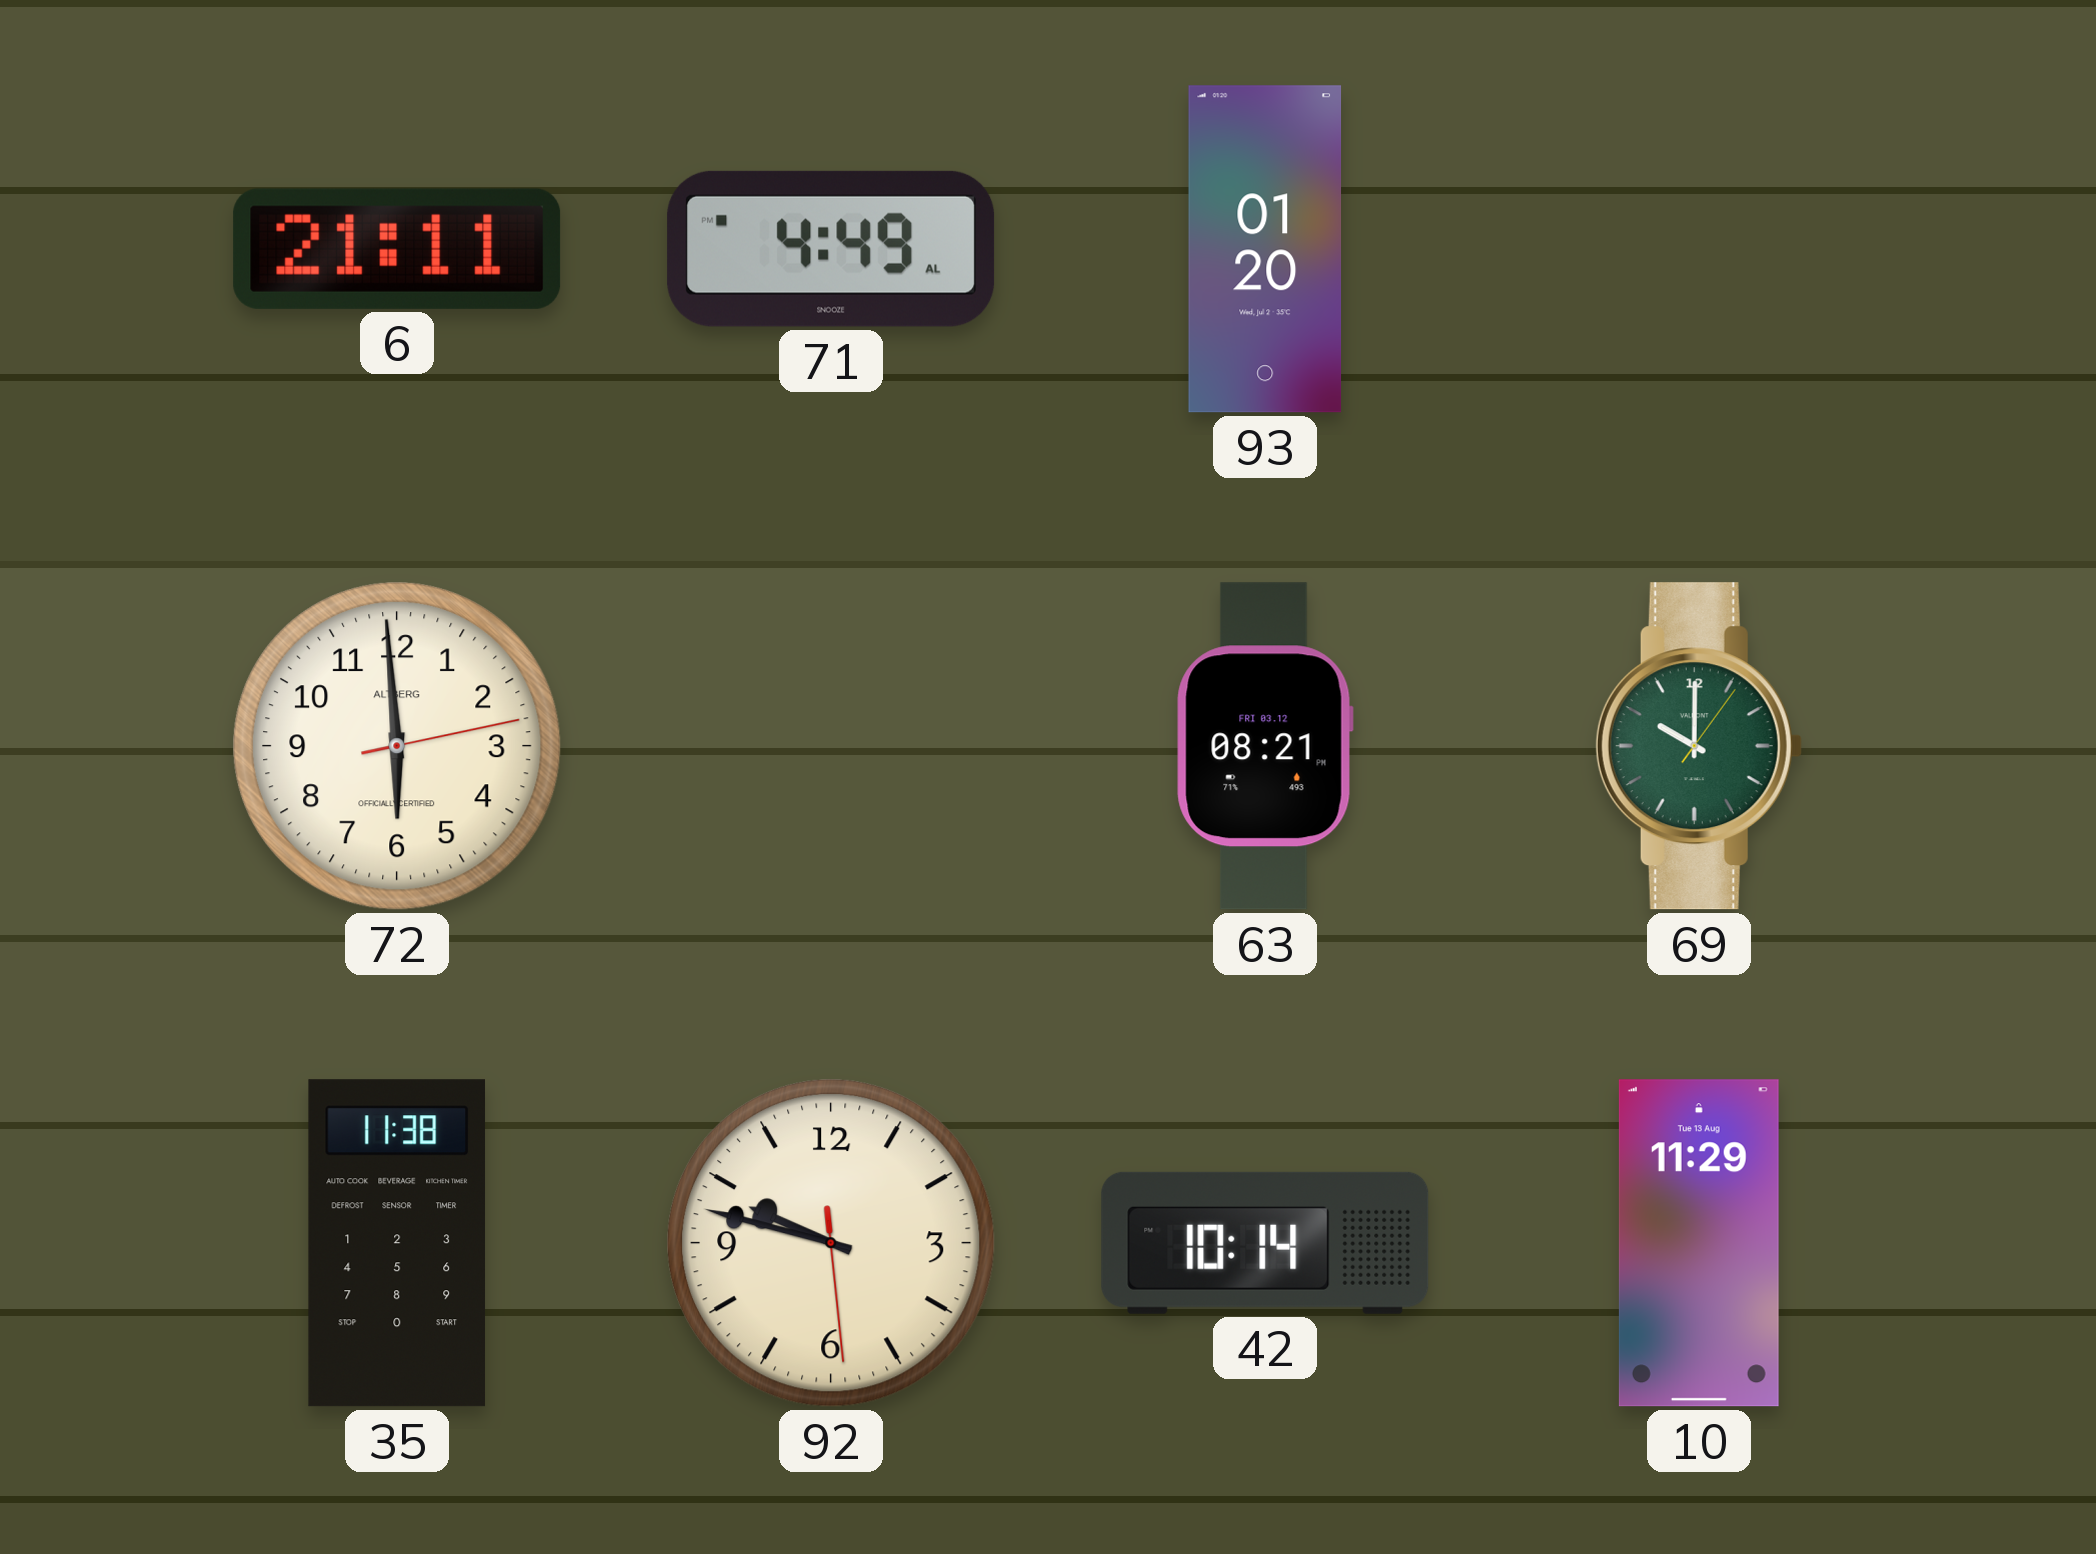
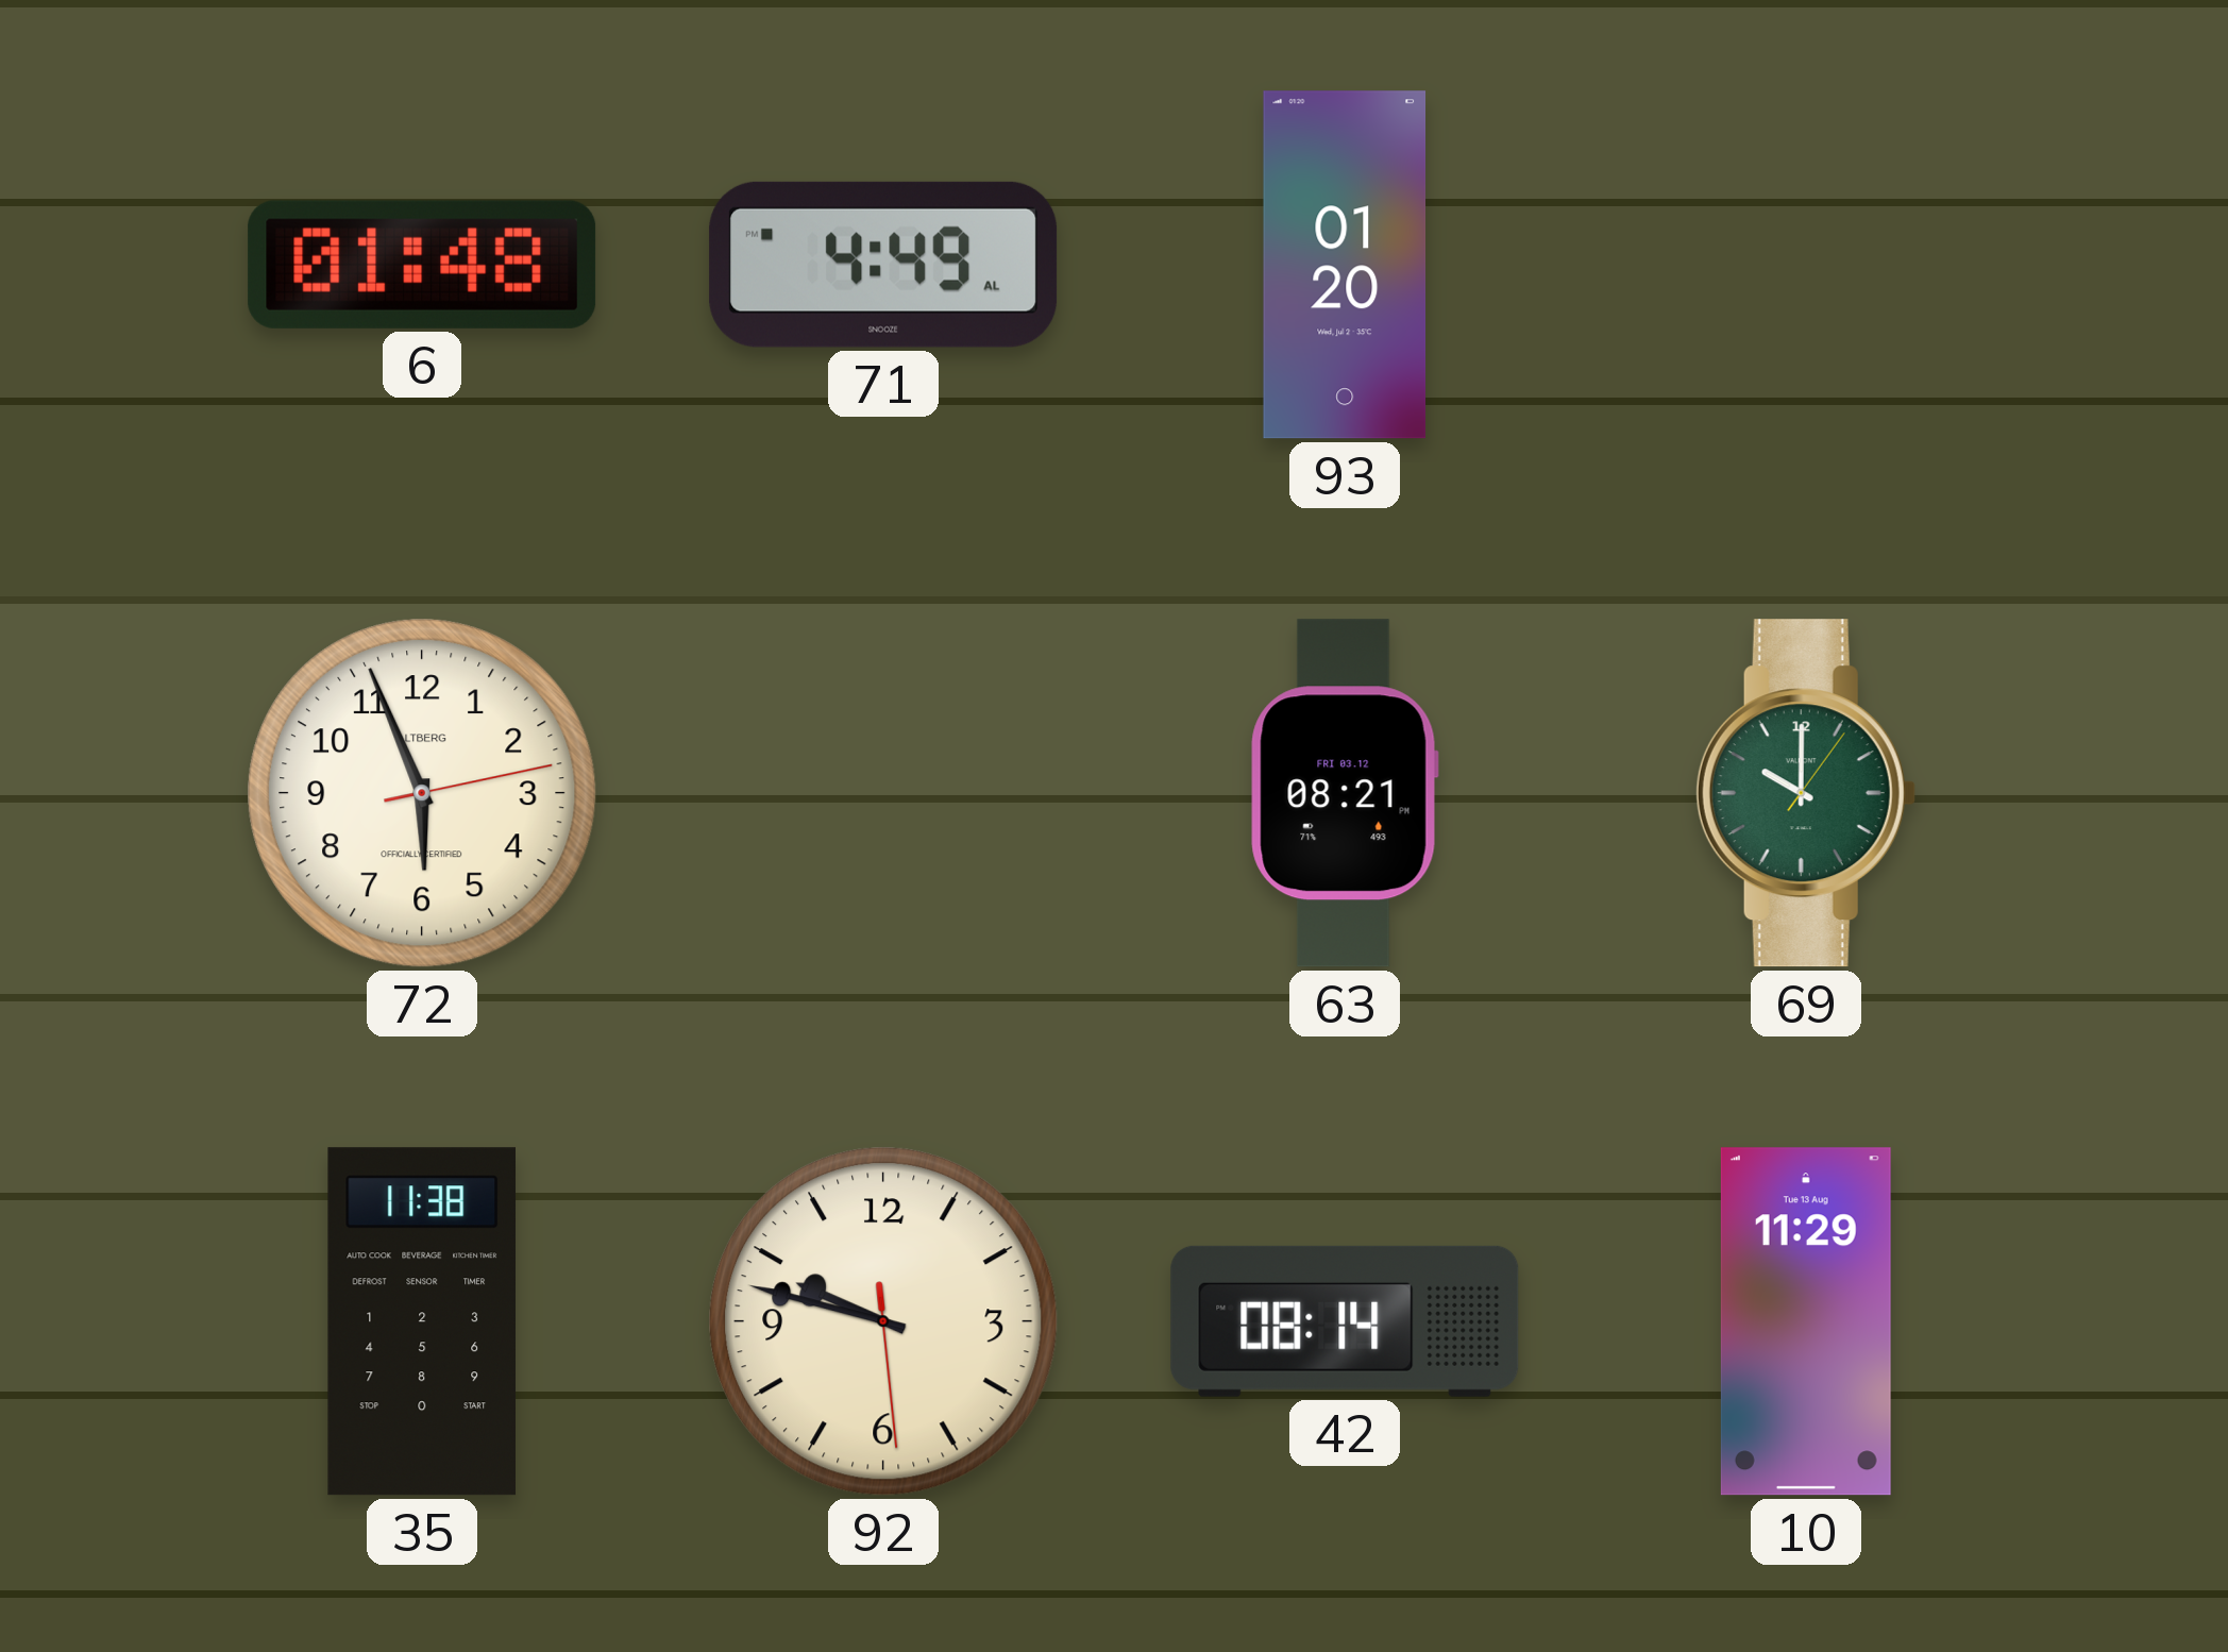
6: 21:11 -> 01:48
72: 5:59 -> 5:56
42: 10:14 -> 08:14
